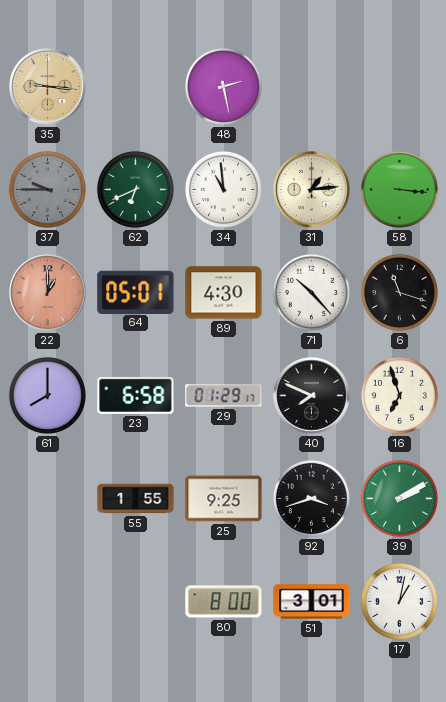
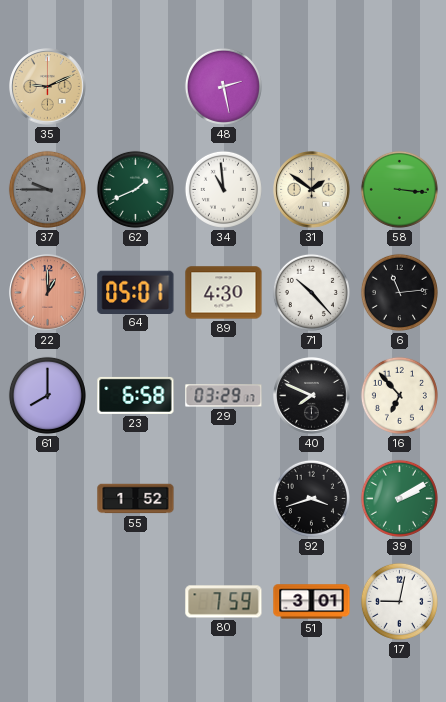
35: 9:16 -> 9:11
62: 6:41 -> 1:41
31: 1:14 -> 1:51
6: 11:18 -> 11:14
29: 01:29 -> 03:29
16: 6:57 -> 6:53
55: 1:55 -> 1:52
25: 9:25 -> none
80: 8:00 -> 7:59
17: 1:02 -> 9:02
